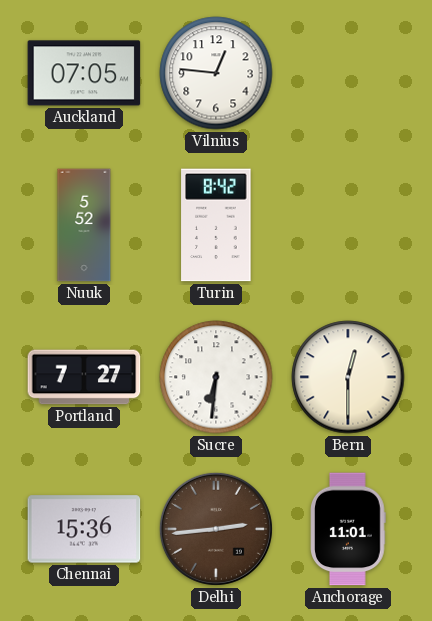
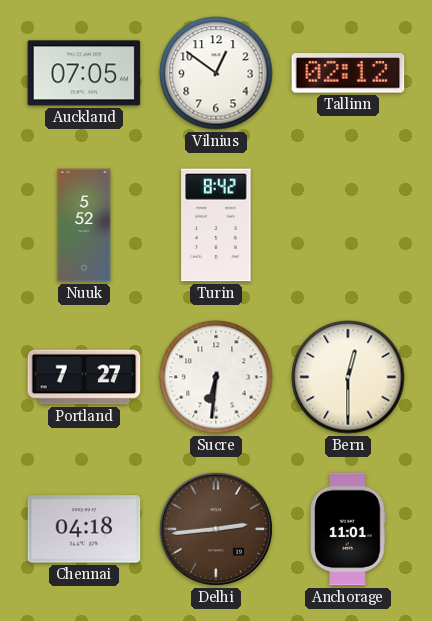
Vilnius: 12:46 -> 12:51
Tallinn: none -> 02:12
Chennai: 15:36 -> 04:18
